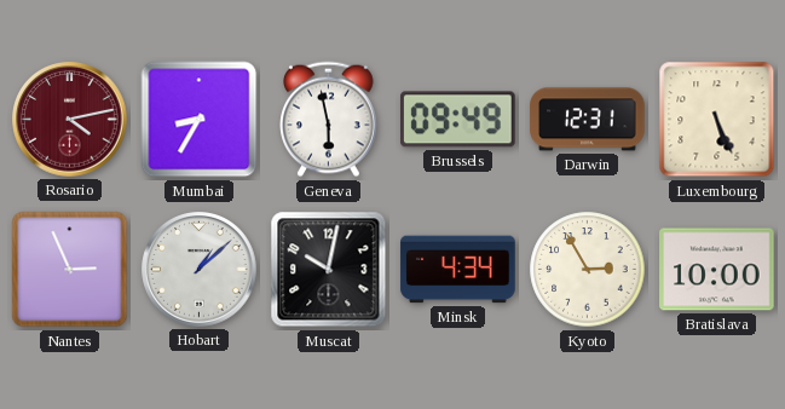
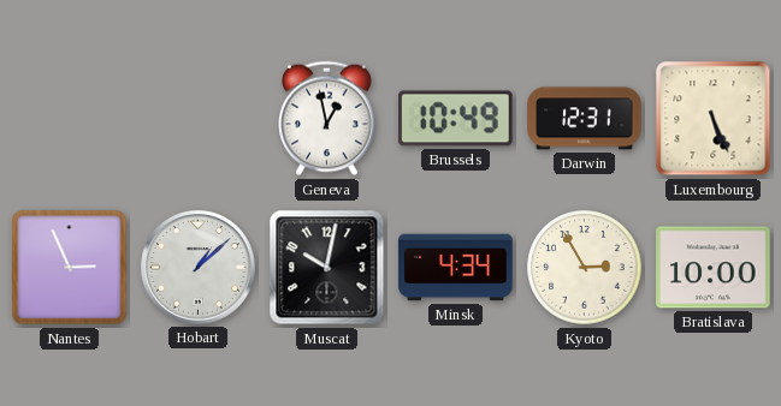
Rosario: 4:13 -> none
Mumbai: 8:35 -> none
Geneva: 5:58 -> 12:58
Brussels: 09:49 -> 10:49
